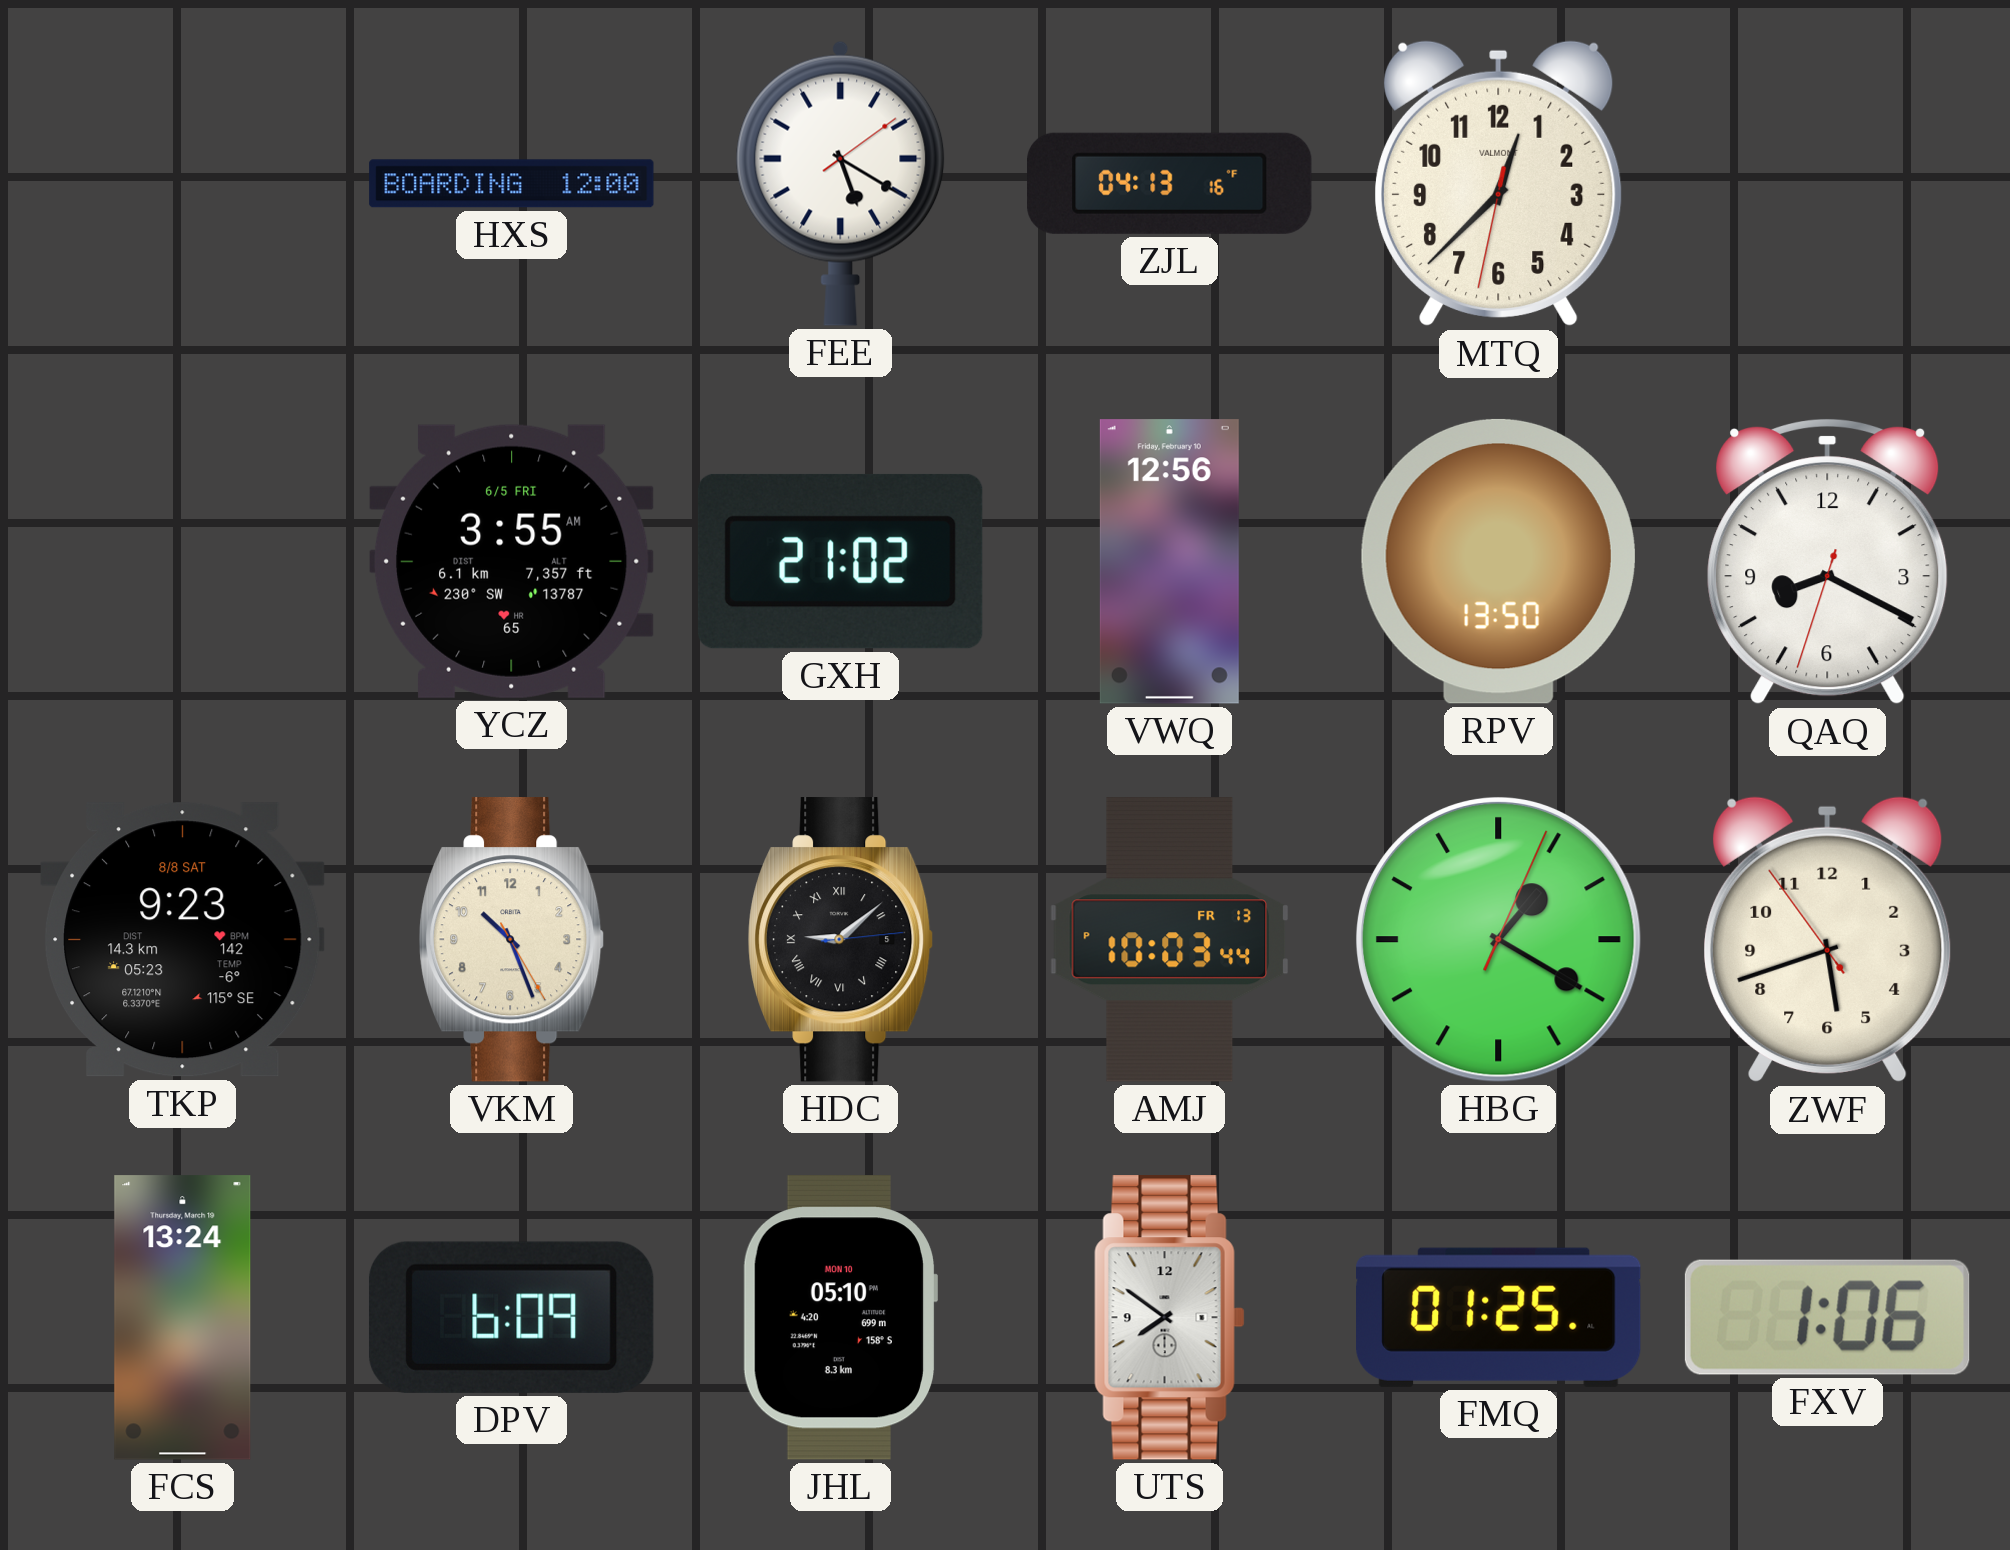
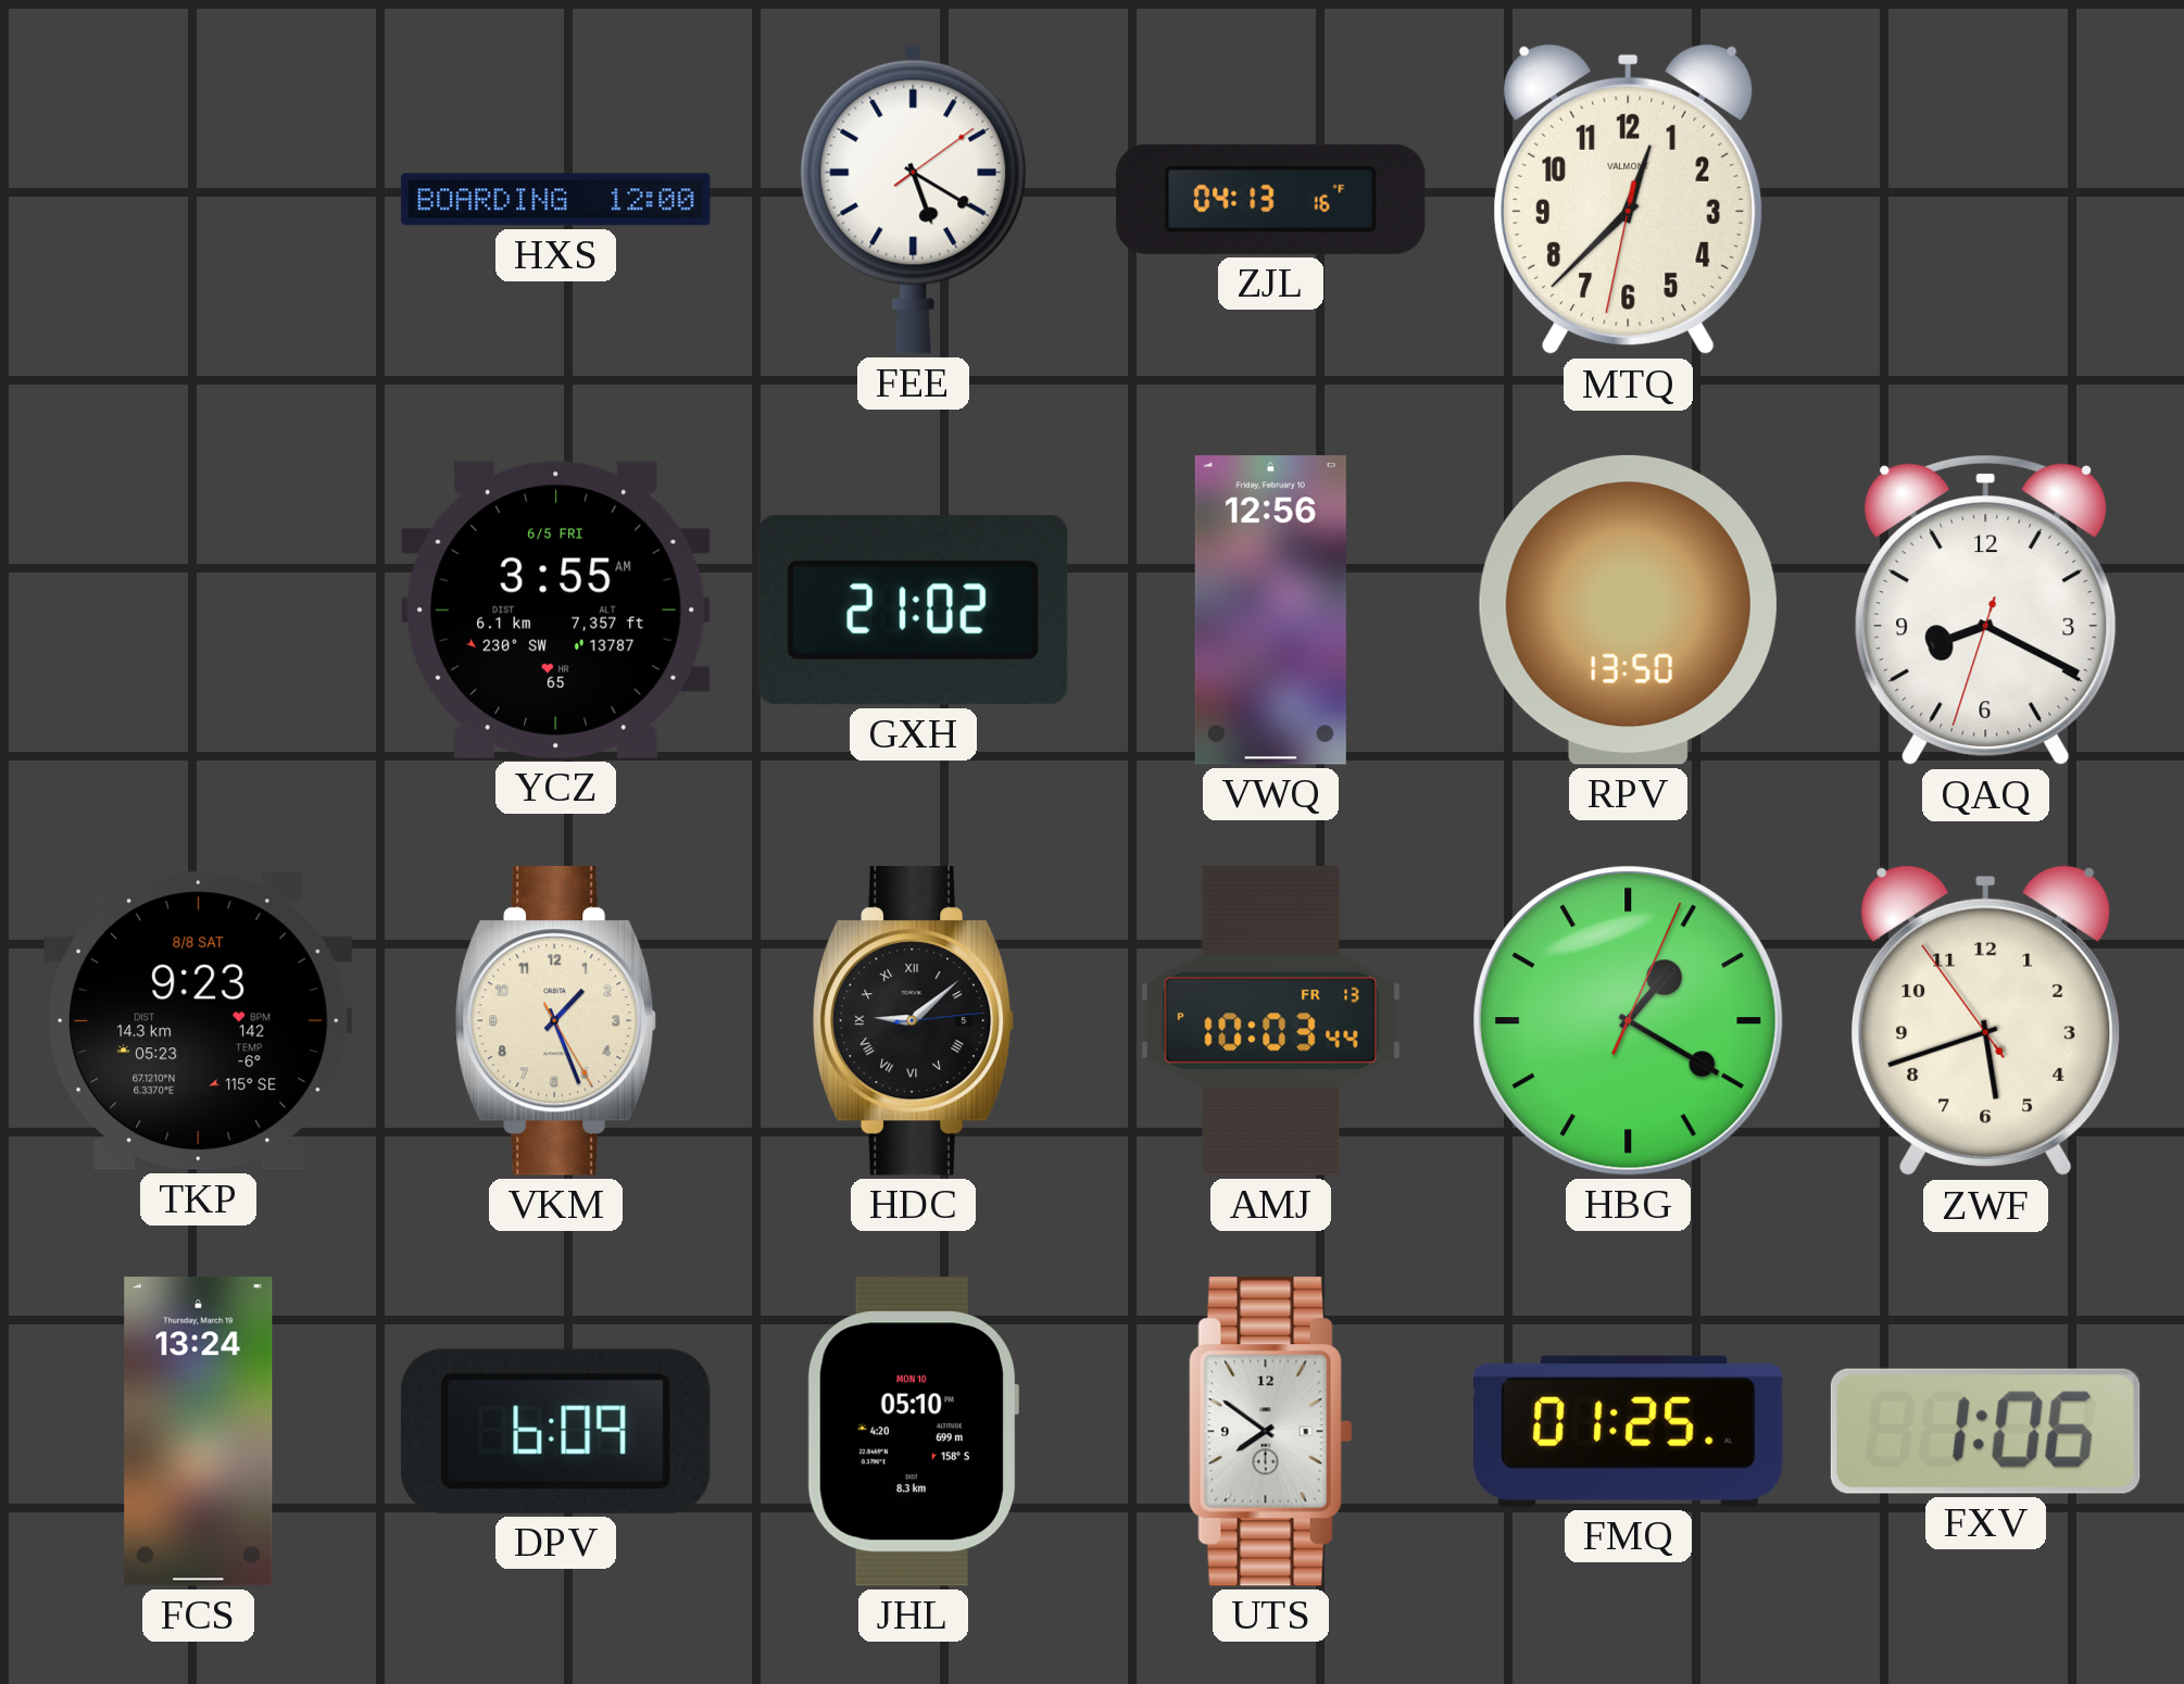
VKM: 10:26 -> 1:26
